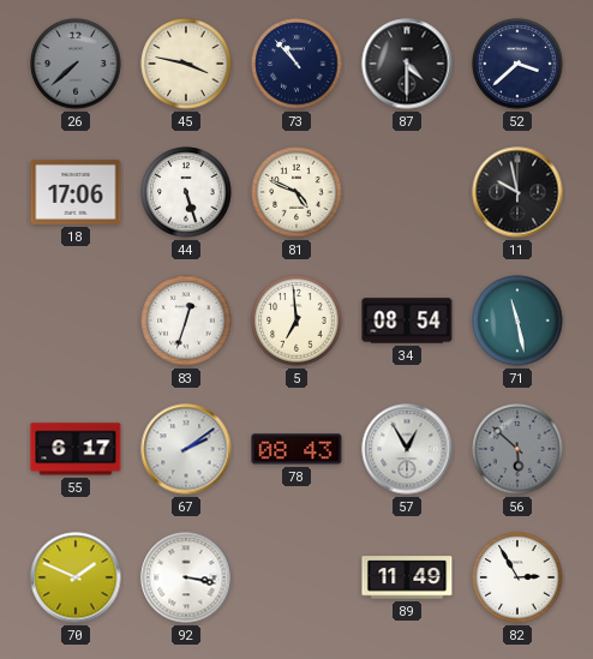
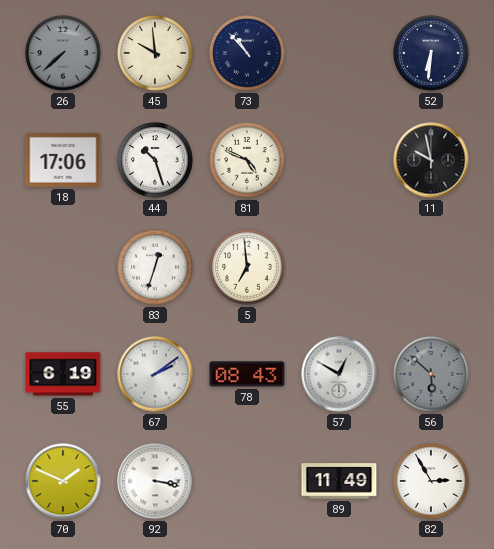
45: 3:47 -> 9:59
87: 4:30 -> none
52: 3:38 -> 6:31
44: 5:27 -> 10:27
34: 08:54 -> none
71: 11:28 -> none
55: 6:17 -> 6:19
57: 12:55 -> 12:50
